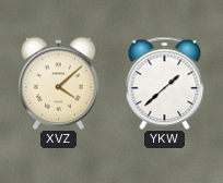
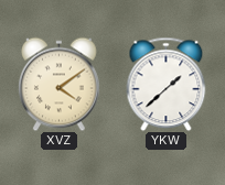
XVZ: 4:08 -> 4:09
